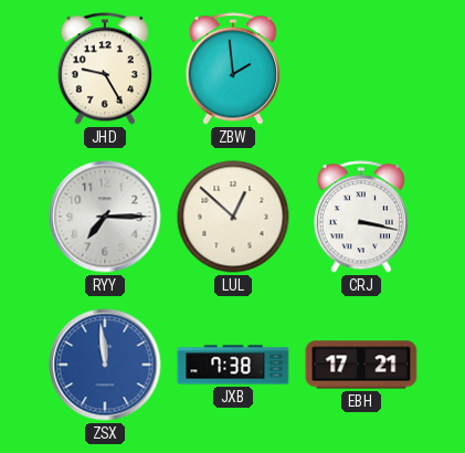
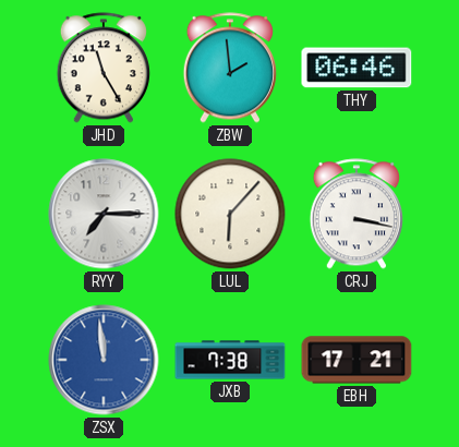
JHD: 9:25 -> 11:25
THY: none -> 06:46
LUL: 12:52 -> 6:07
